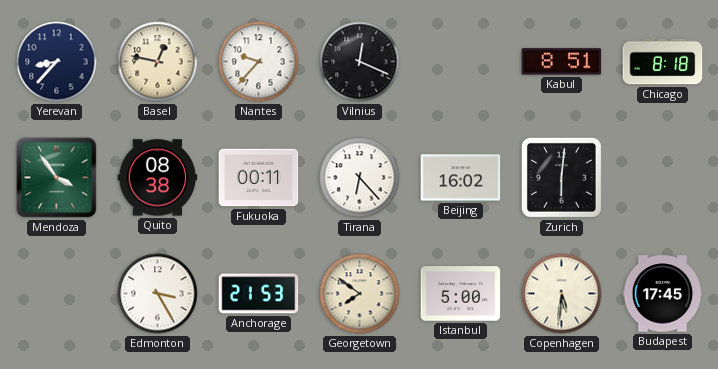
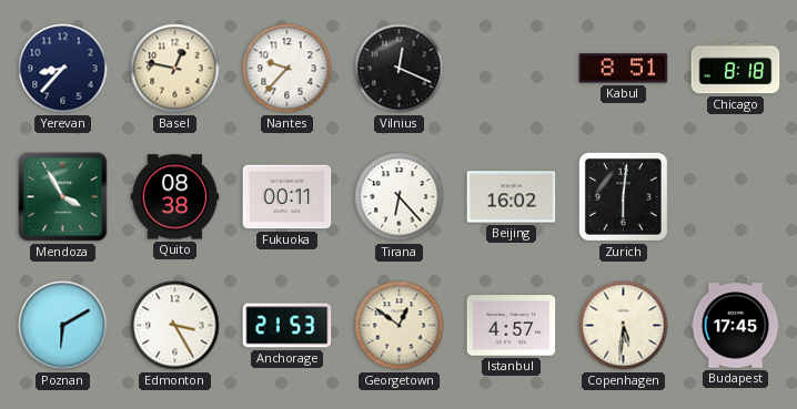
Mendoza: 3:54 -> 3:55
Poznan: none -> 6:10
Georgetown: 7:51 -> 12:51
Istanbul: 5:00 -> 4:57
